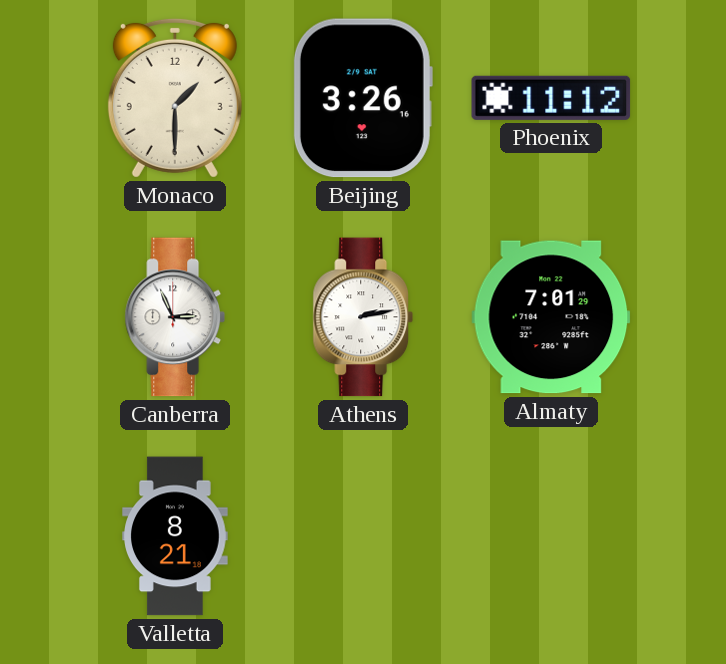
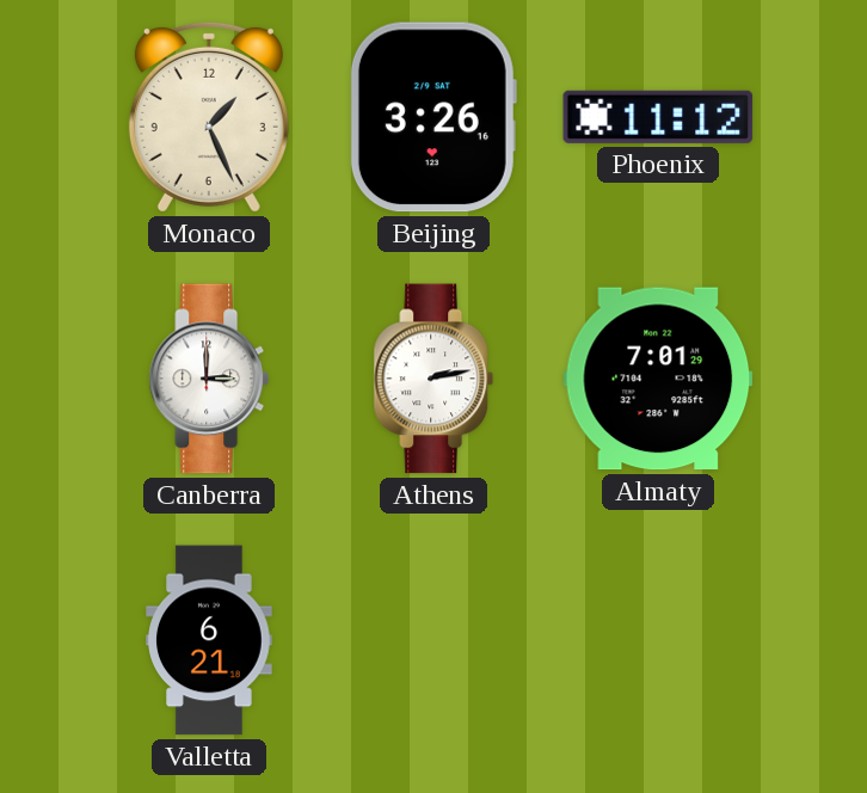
Monaco: 1:30 -> 1:26
Canberra: 2:56 -> 3:00
Valletta: 8:21 -> 6:21
